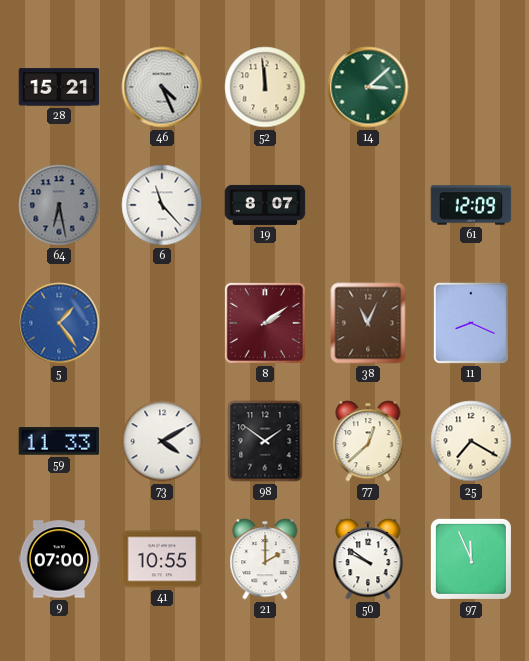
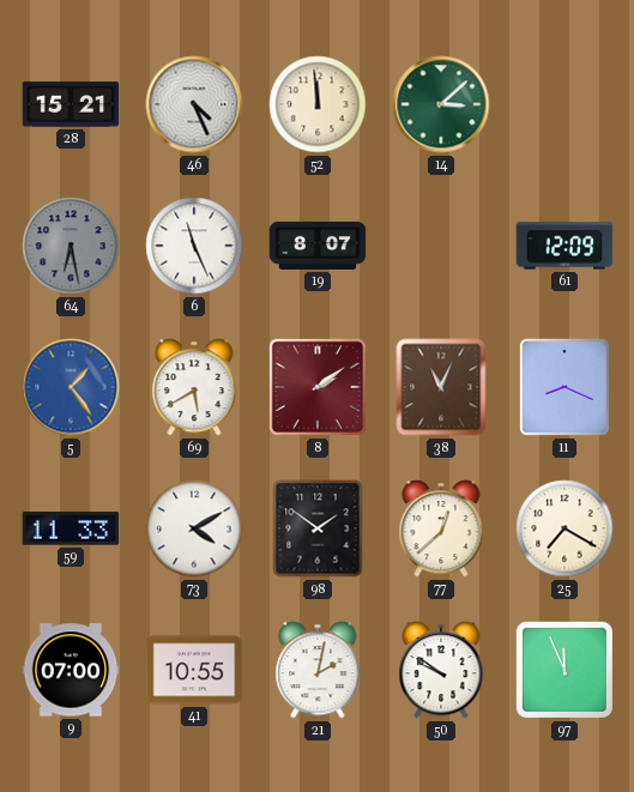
6: 11:23 -> 11:26
69: none -> 5:40
21: 2:00 -> 2:02
